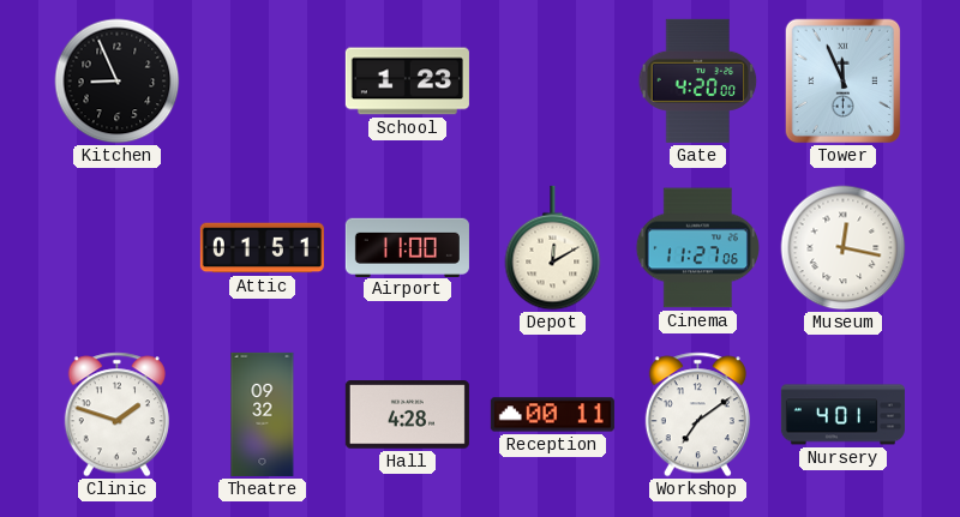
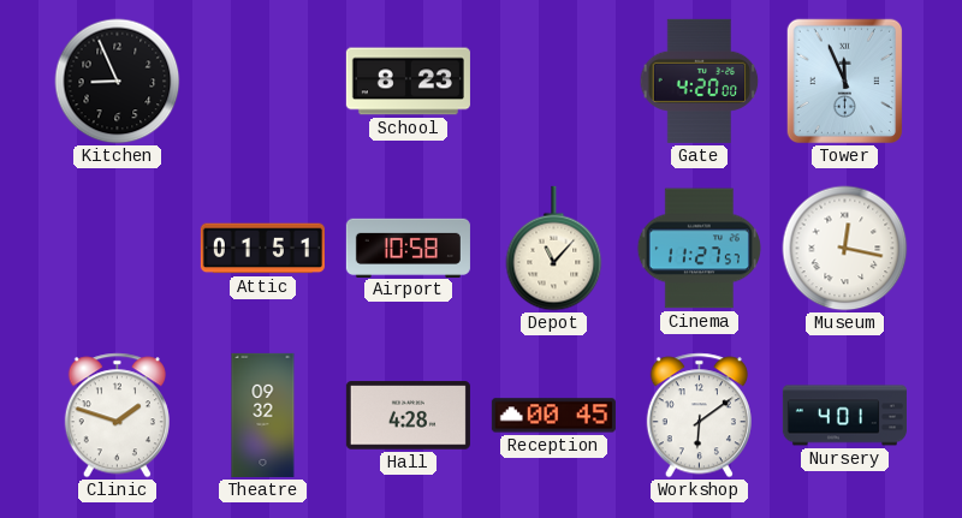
School: 1:23 -> 8:23
Airport: 11:00 -> 10:58
Depot: 12:10 -> 11:07
Cinema: 11:27:06 -> 11:27:57
Reception: 00:11 -> 00:45
Workshop: 7:09 -> 6:09
